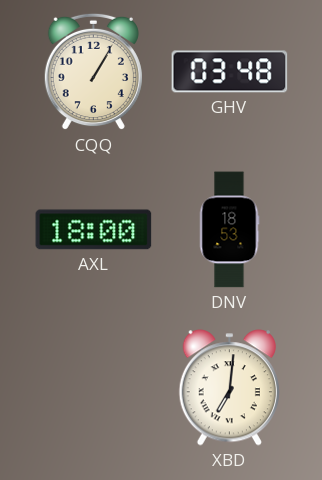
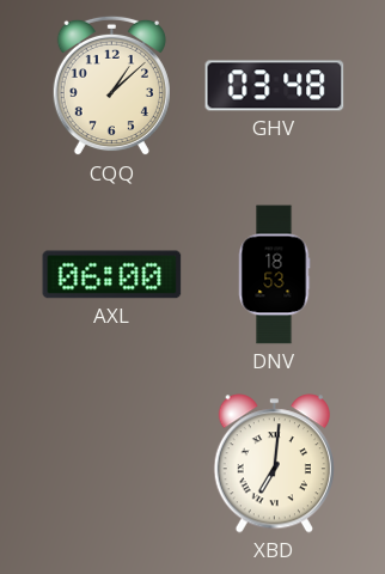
CQQ: 1:05 -> 1:08
AXL: 18:00 -> 06:00
